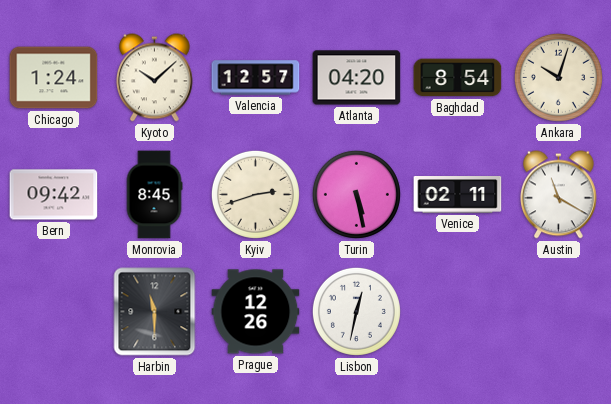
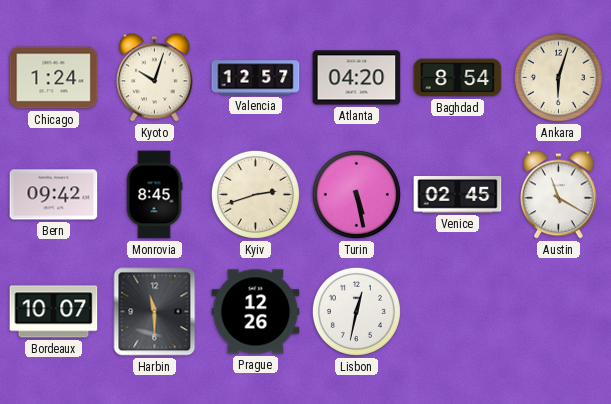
Kyoto: 10:08 -> 10:03
Ankara: 10:03 -> 6:03
Venice: 02:11 -> 02:45
Bordeaux: none -> 10:07
